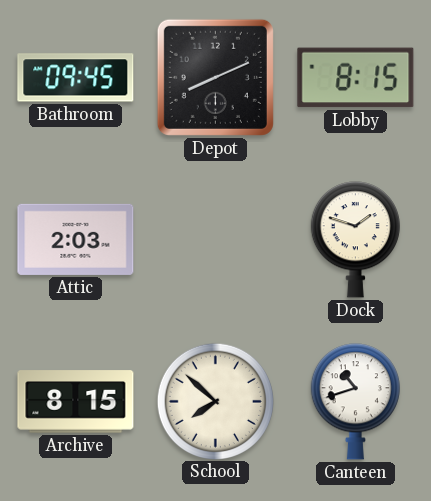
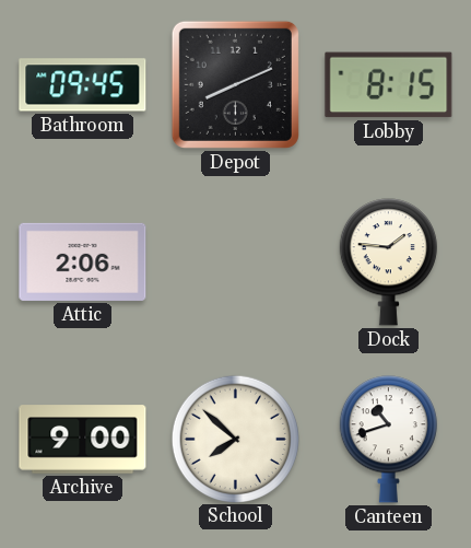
Attic: 2:03 -> 2:06
Dock: 1:48 -> 1:46
Archive: 8:15 -> 9:00
